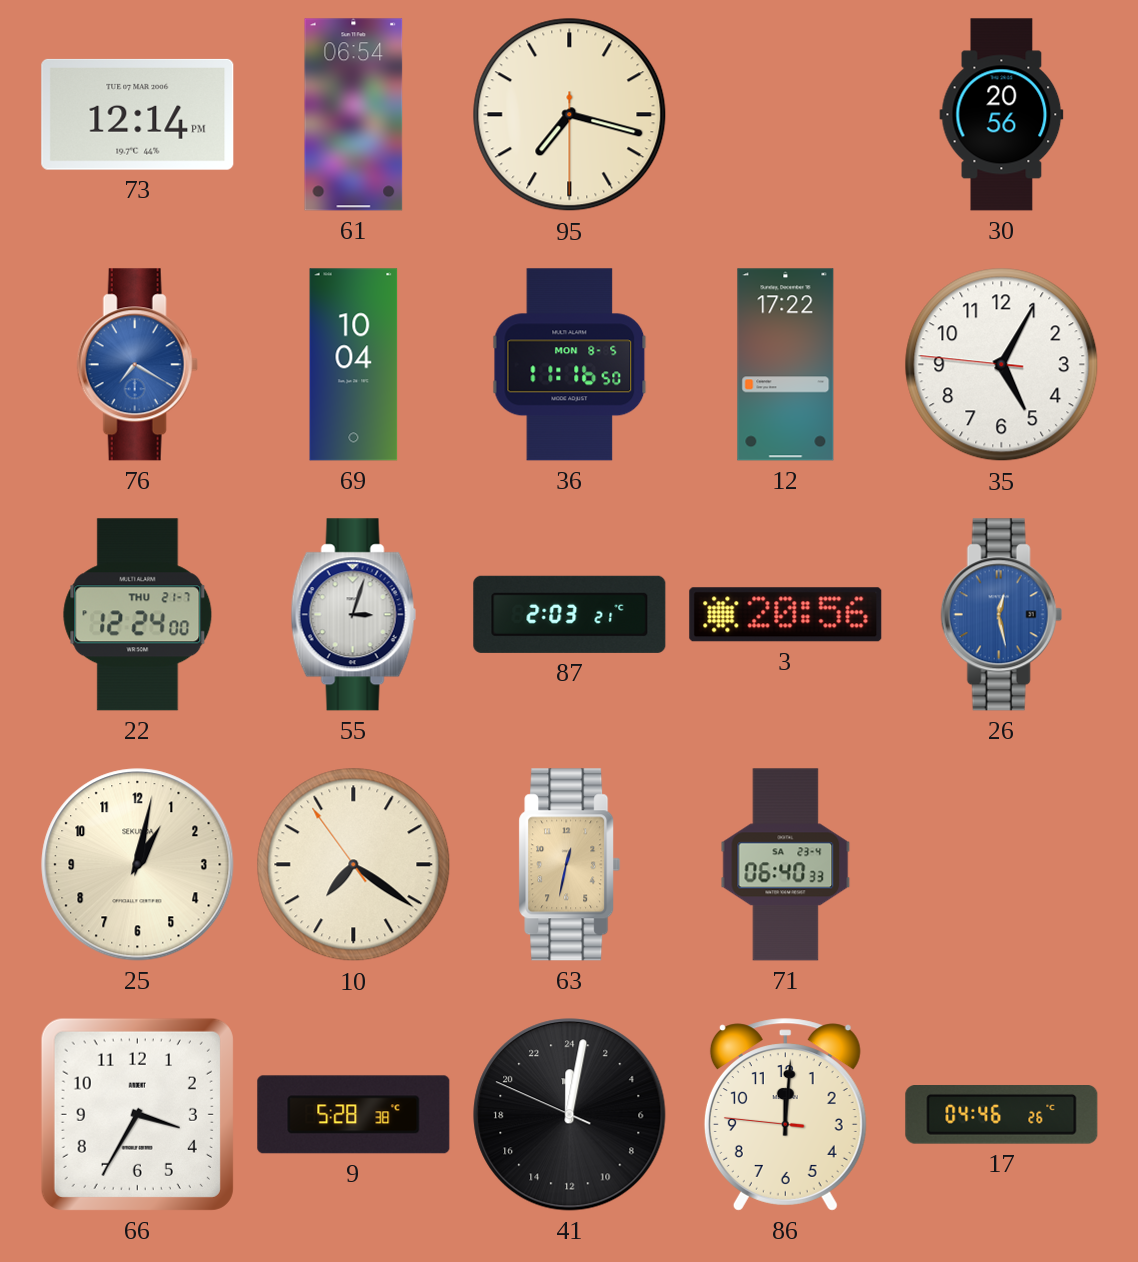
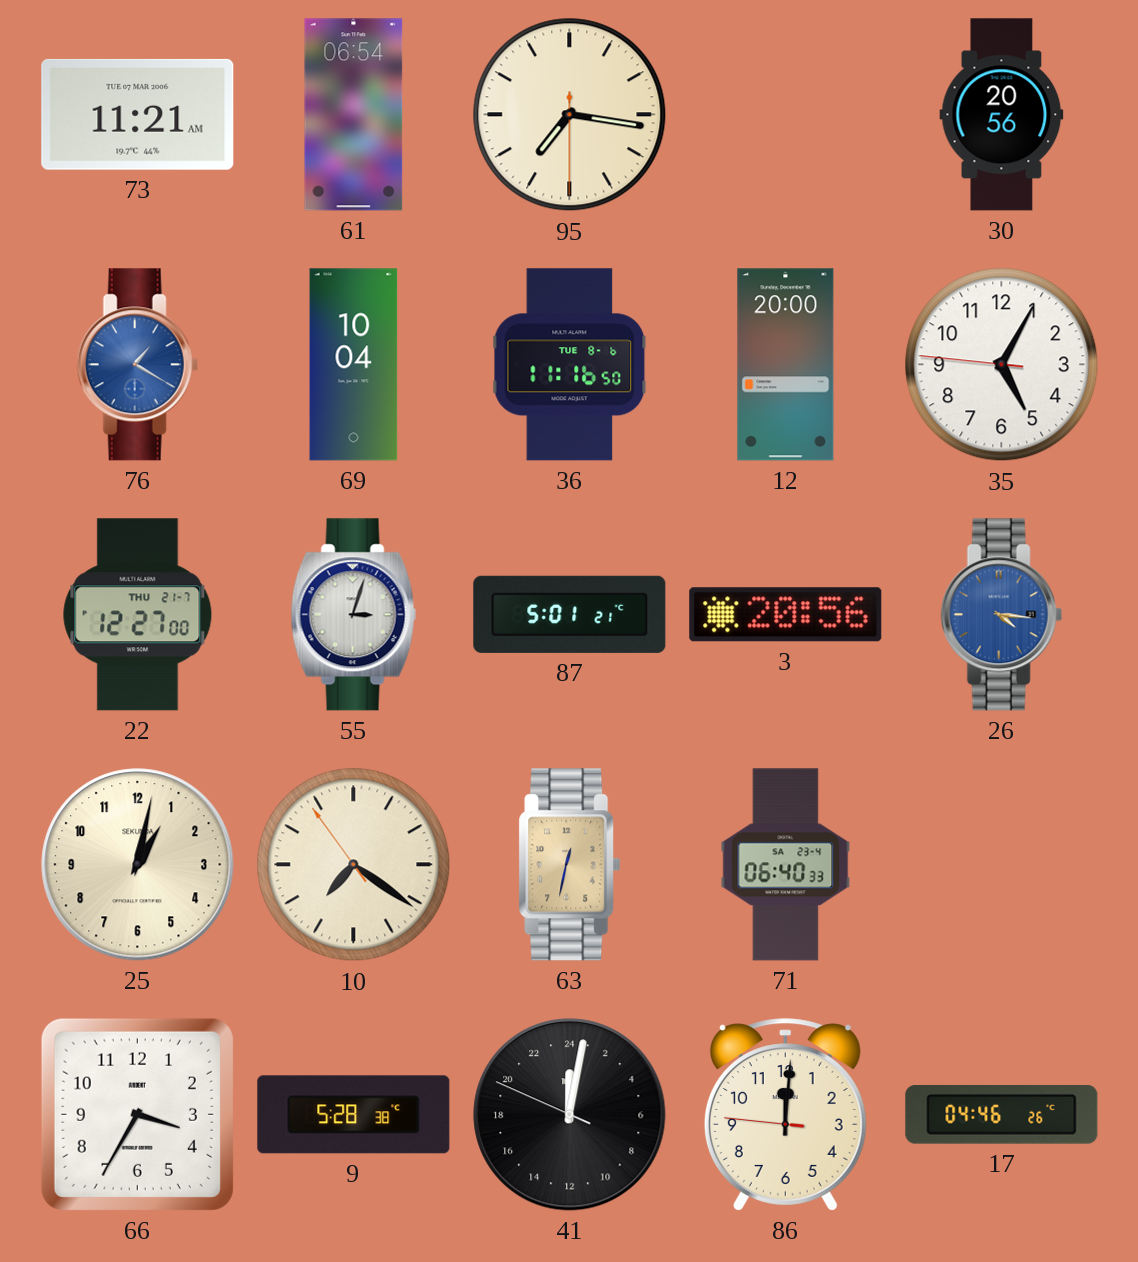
73: 12:14 -> 11:21
95: 7:17 -> 7:16
76: 7:20 -> 1:20
36 date: MON 8-5 -> TUE 8-6
12: 17:22 -> 20:00
22: 12:24 -> 12:27
87: 2:03 -> 5:01
26: 12:28 -> 4:16
